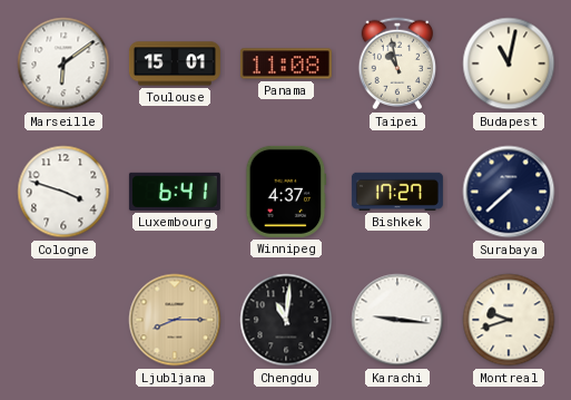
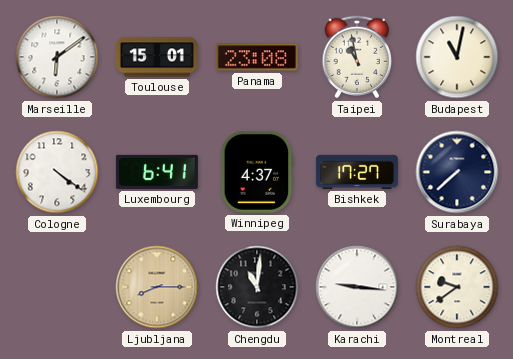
Panama: 11:08 -> 23:08
Cologne: 3:48 -> 4:21
Montreal: 9:42 -> 9:39
